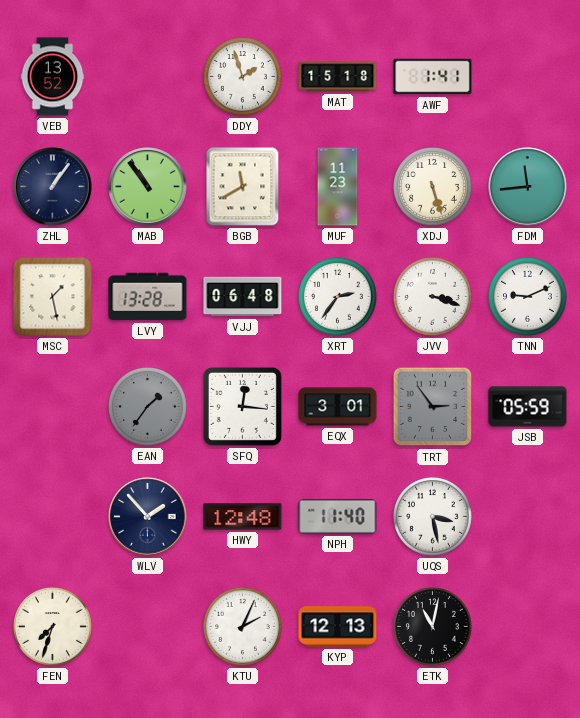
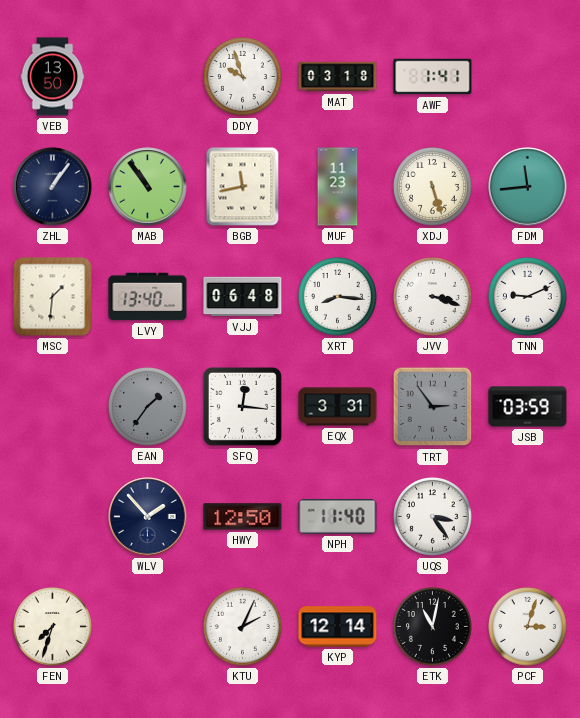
VEB: 13:52 -> 13:50
DDY: 1:57 -> 9:57
MAT: 15:18 -> 03:18
BGB: 11:40 -> 11:43
MSC: 1:28 -> 1:31
LVY: 13:28 -> 13:40
XRT: 2:36 -> 8:16
EQX: 3:01 -> 3:31
JSB: 05:59 -> 03:59
HWY: 12:48 -> 12:50
UQS: 3:28 -> 3:24
KYP: 12:13 -> 12:14
PCF: none -> 3:03
